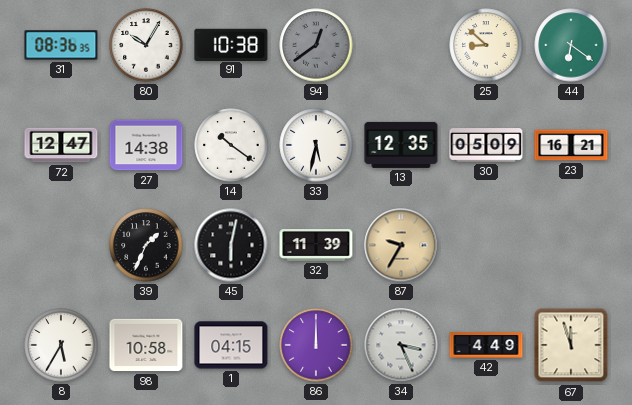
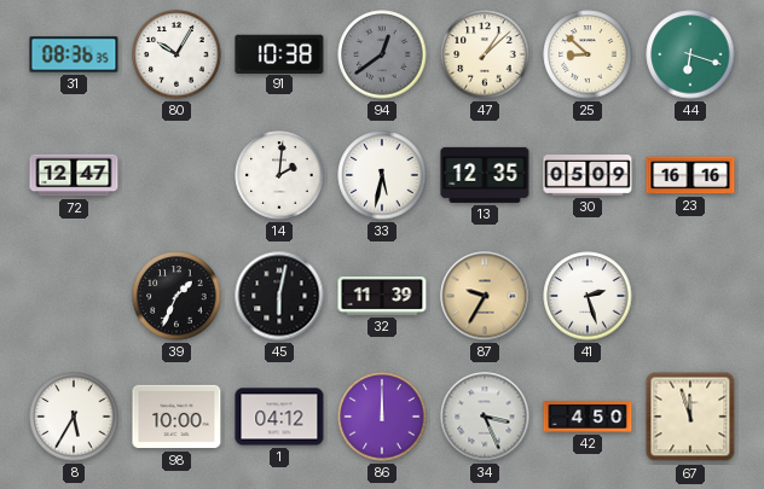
47: none -> 1:08
44: 6:21 -> 6:18
27: 14:38 -> none
14: 10:21 -> 2:01
23: 16:21 -> 16:16
41: none -> 2:27
98: 10:58 -> 10:00
1: 04:15 -> 04:12
42: 4:49 -> 4:50
